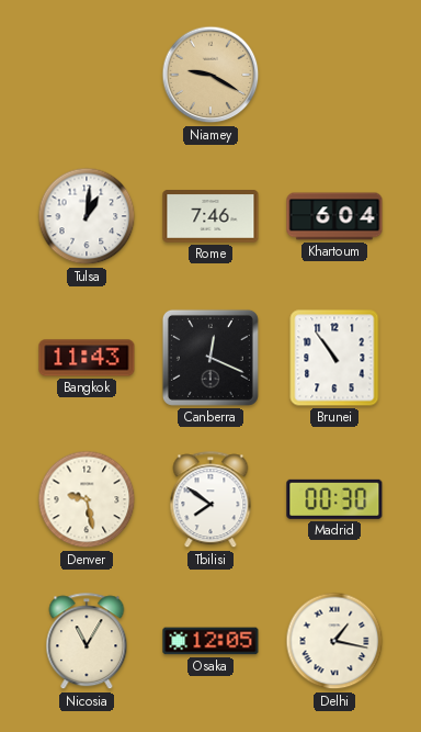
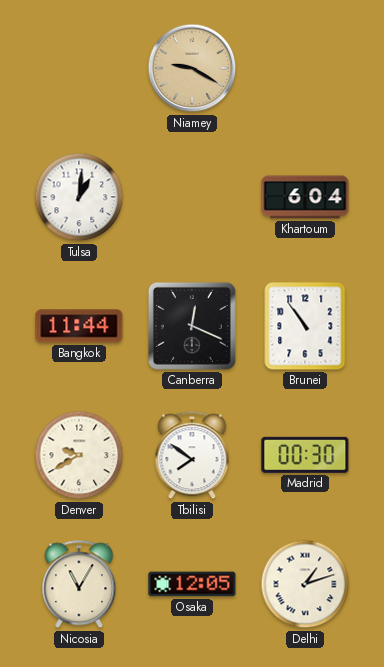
Rome: 7:46 -> none
Bangkok: 11:43 -> 11:44
Denver: 9:28 -> 9:40
Delhi: 1:17 -> 1:12
